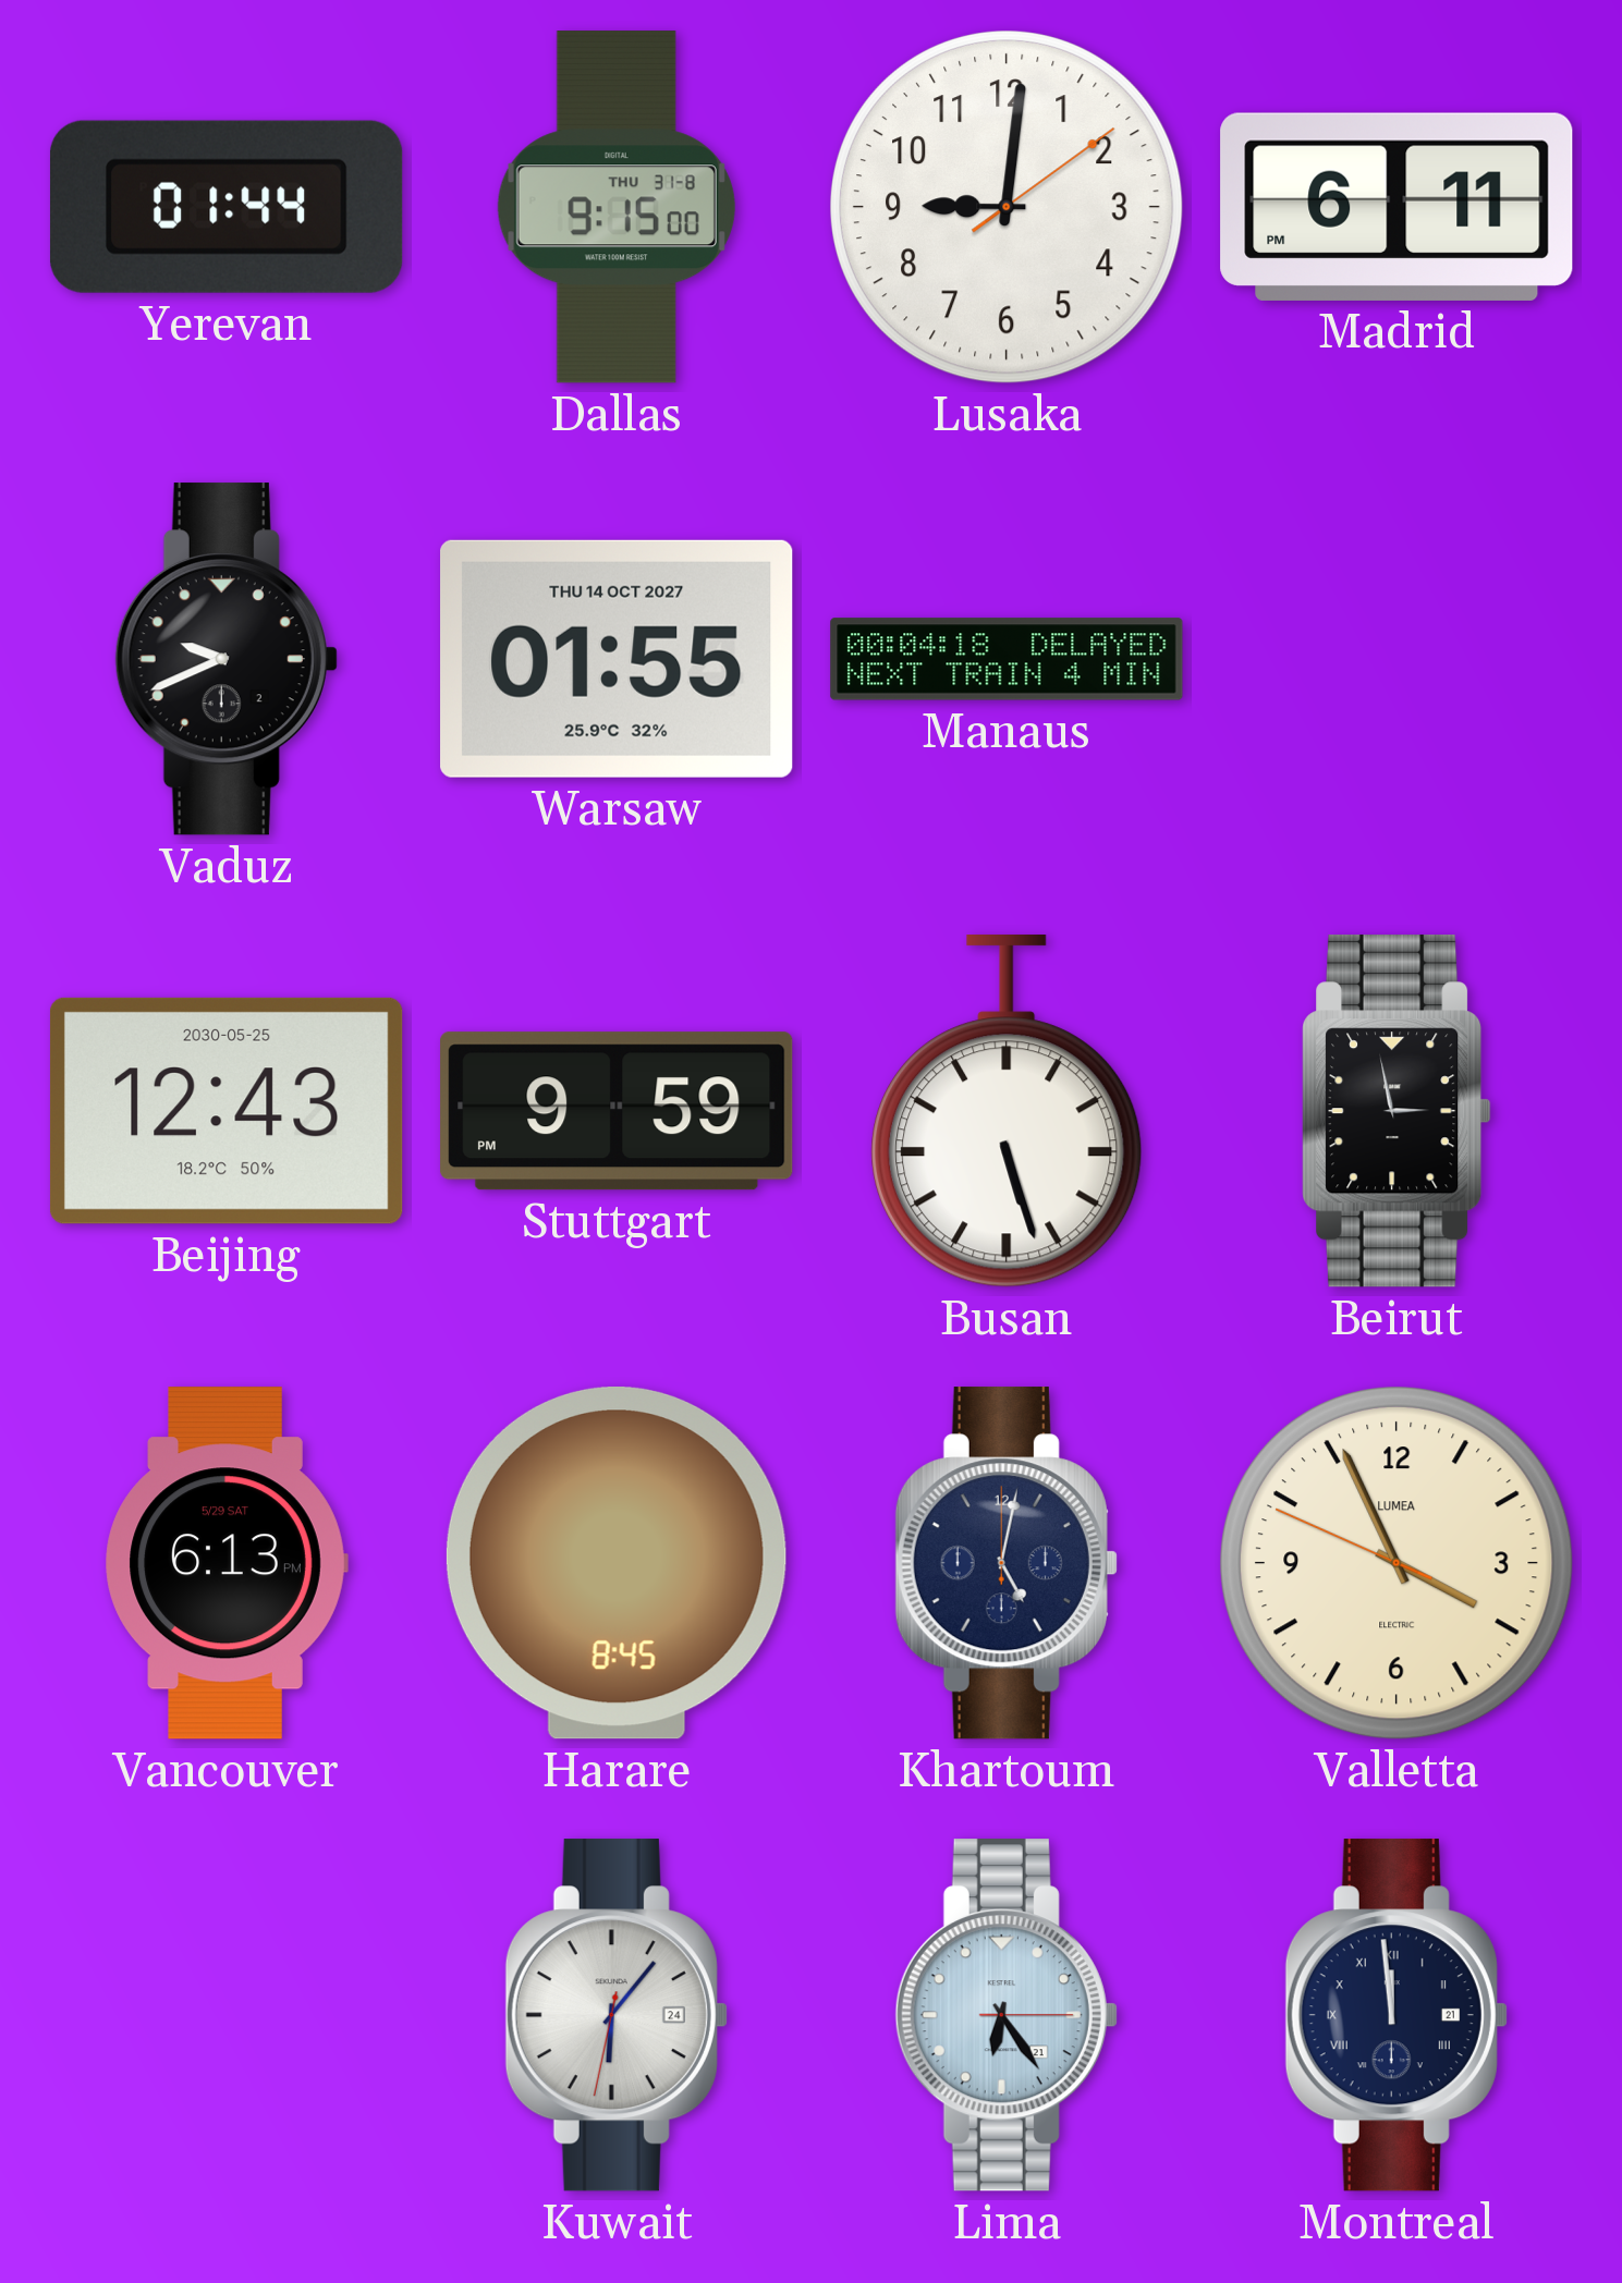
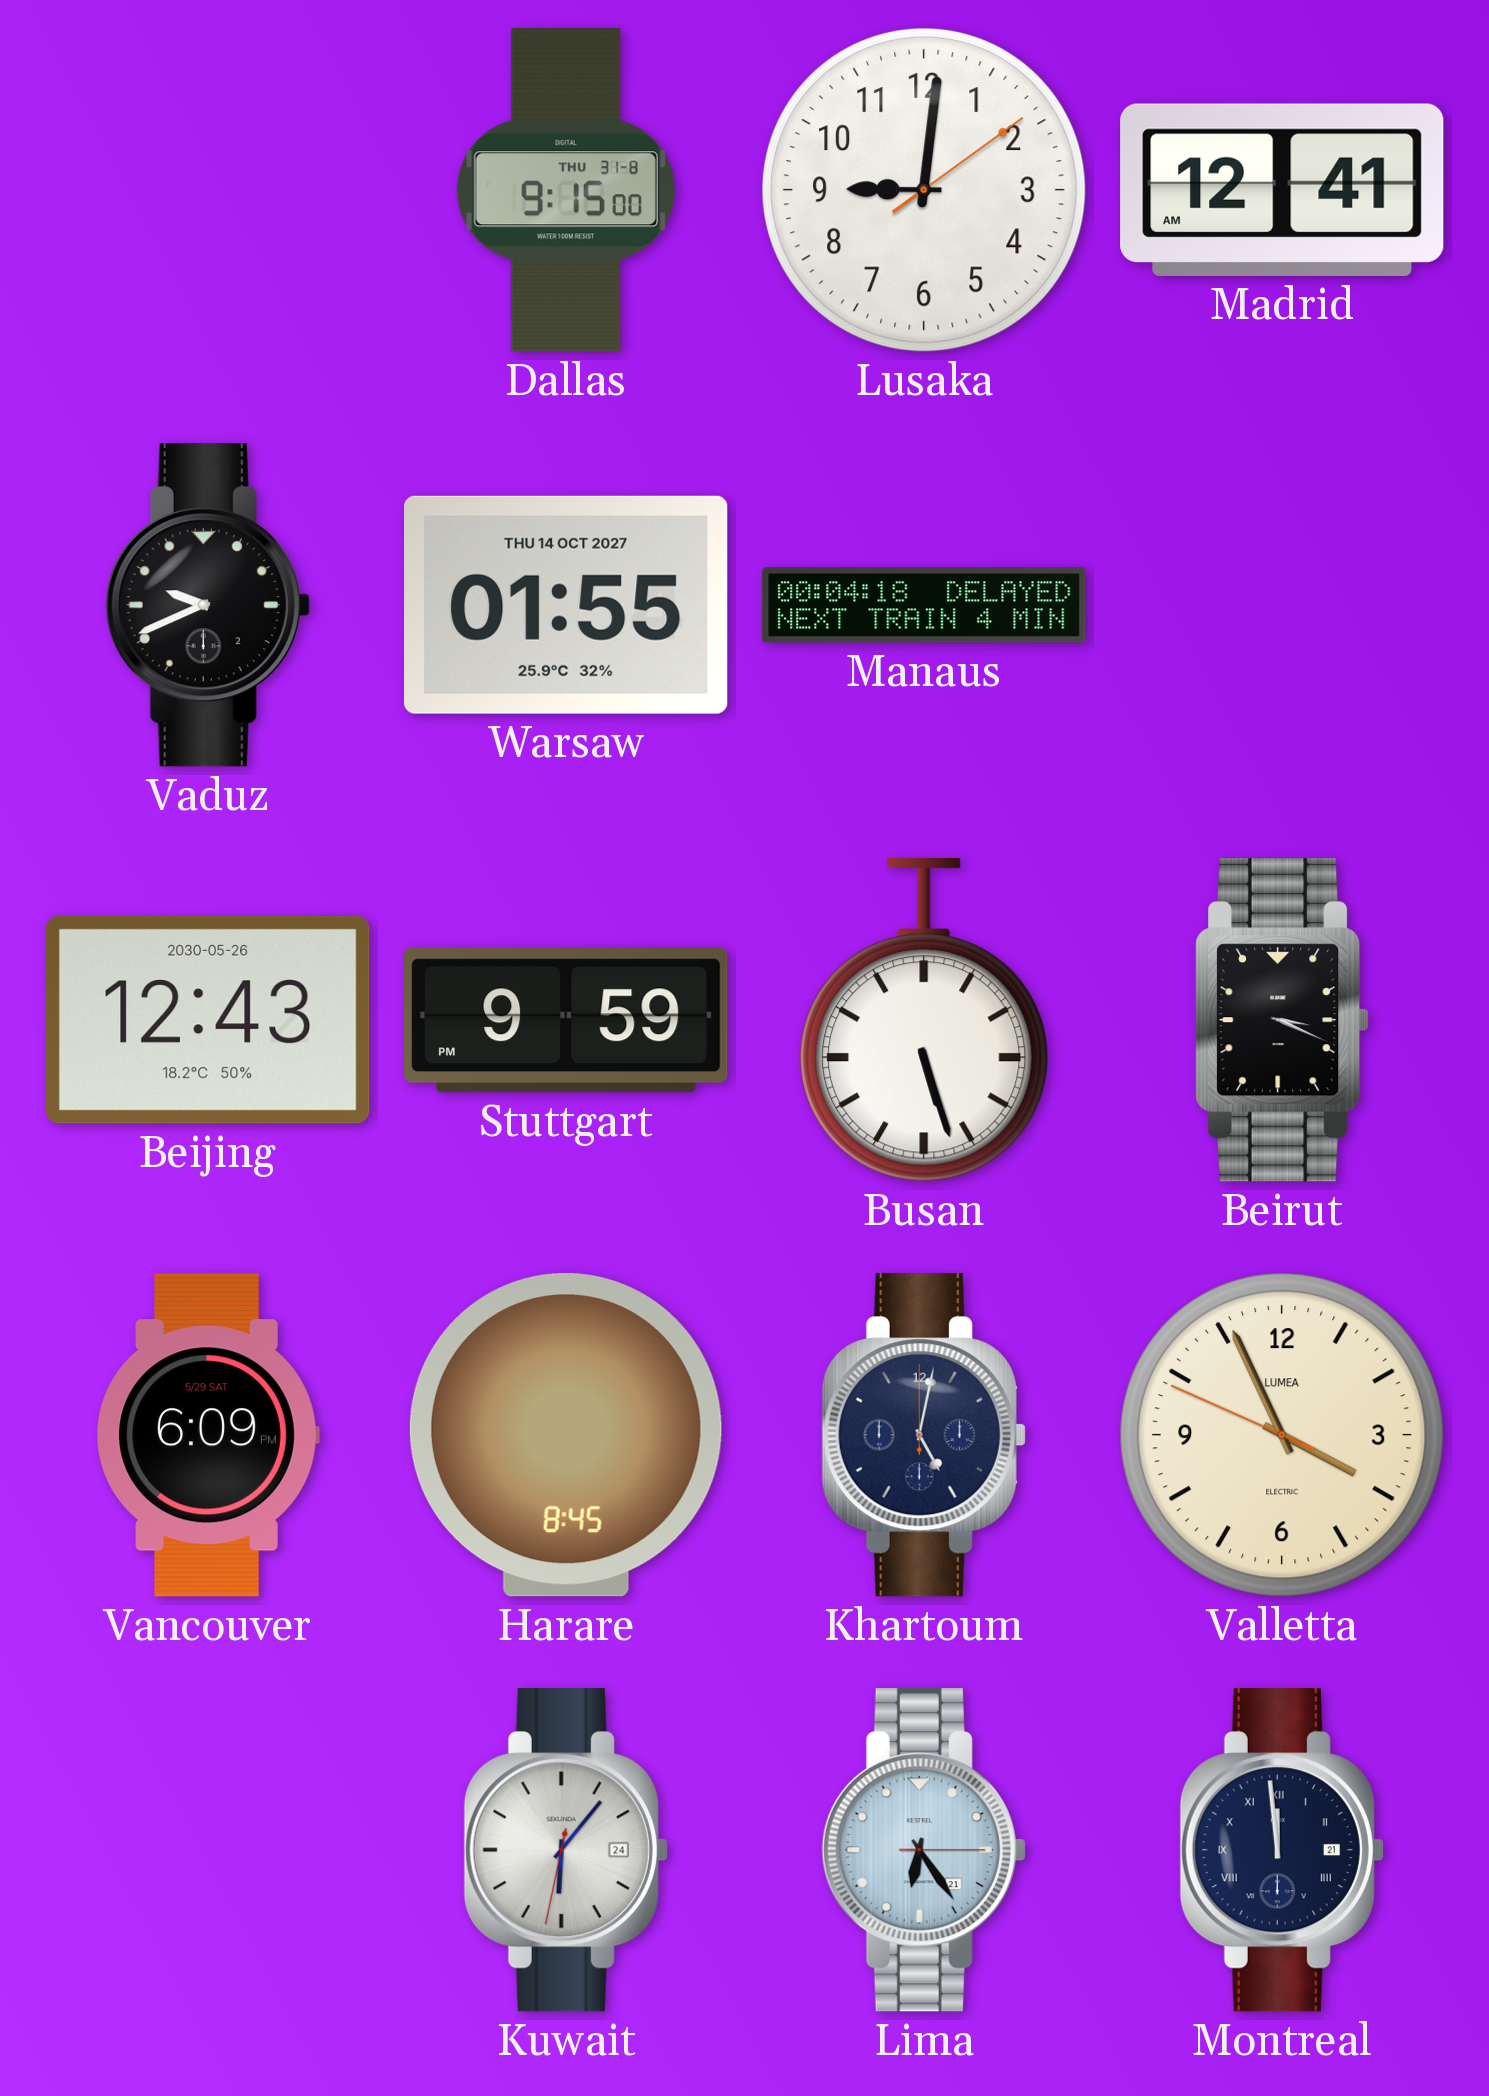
Yerevan: 01:44 -> none
Madrid: 6:11 -> 12:41
Beijing date: 2030-05-25 -> 2030-05-26
Beirut: 2:58 -> 3:19
Vancouver: 6:13 -> 6:09
